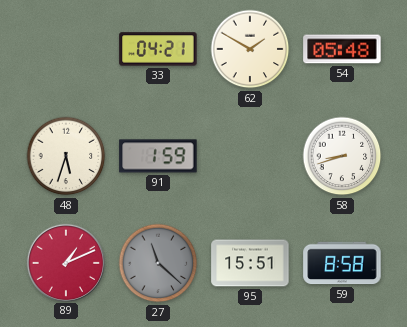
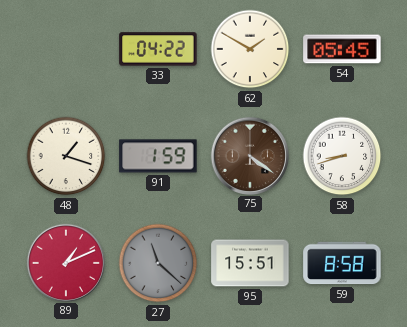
33: 04:21 -> 04:22
54: 05:48 -> 05:45
48: 5:33 -> 1:18
75: none -> 4:21
